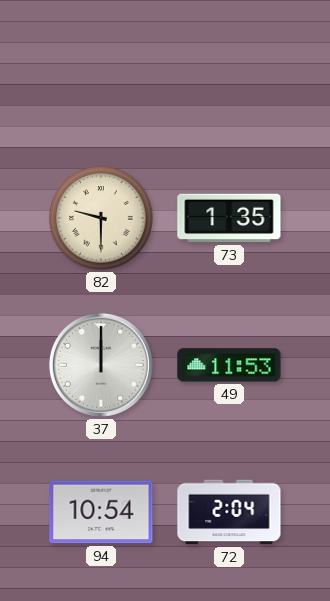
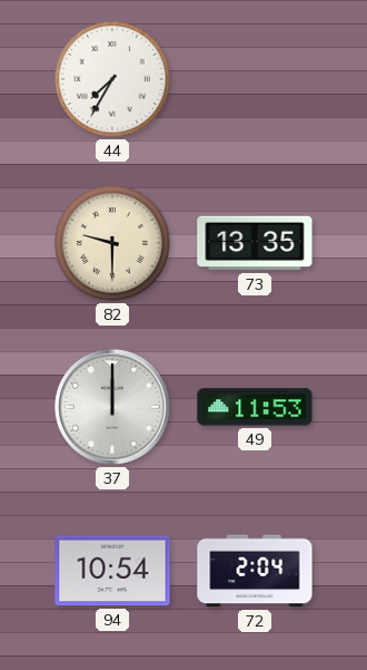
44: none -> 7:35
73: 1:35 -> 13:35
